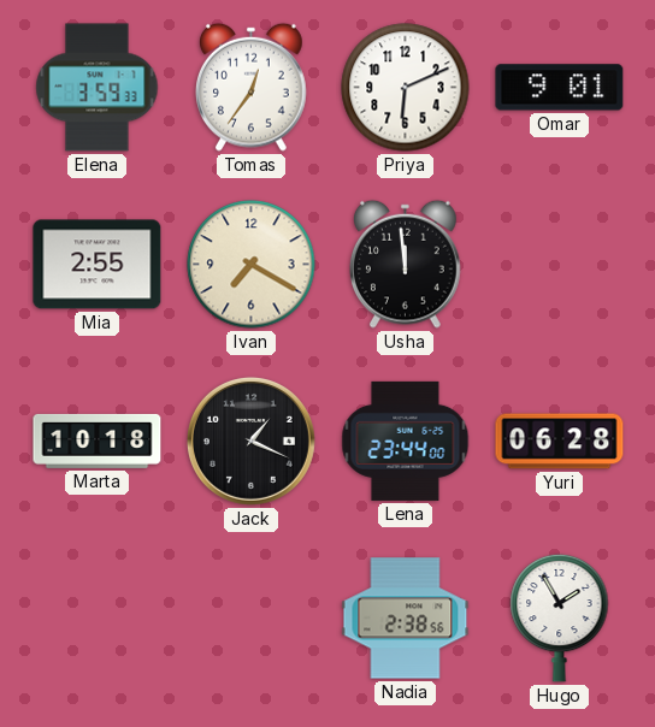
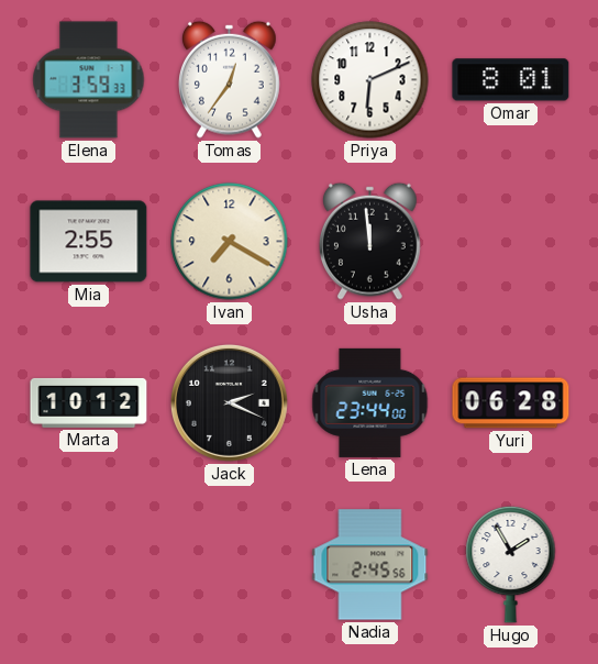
Omar: 9:01 -> 8:01
Marta: 10:18 -> 10:12
Jack: 1:19 -> 2:19
Nadia: 2:38 -> 2:45
